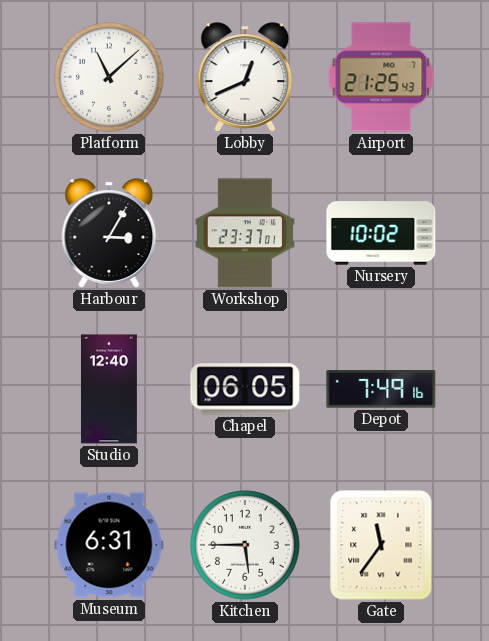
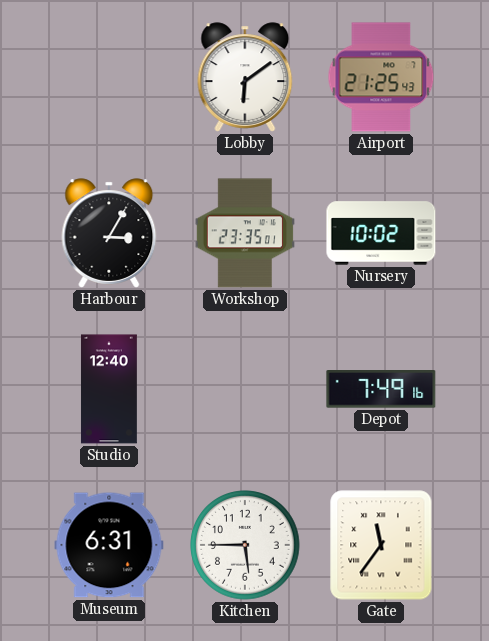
Platform: 11:08 -> none
Lobby: 12:41 -> 6:09
Workshop: 23:37 -> 23:35
Chapel: 06:05 -> none
